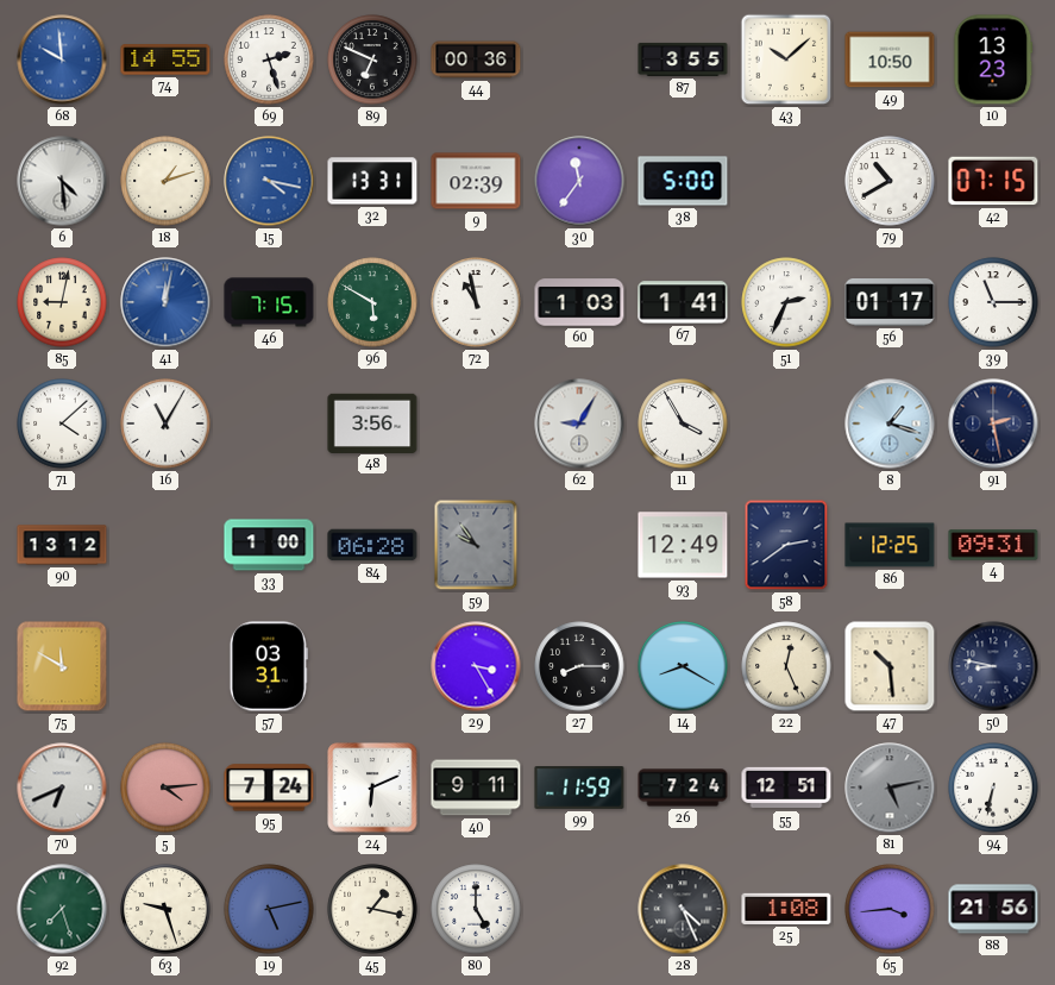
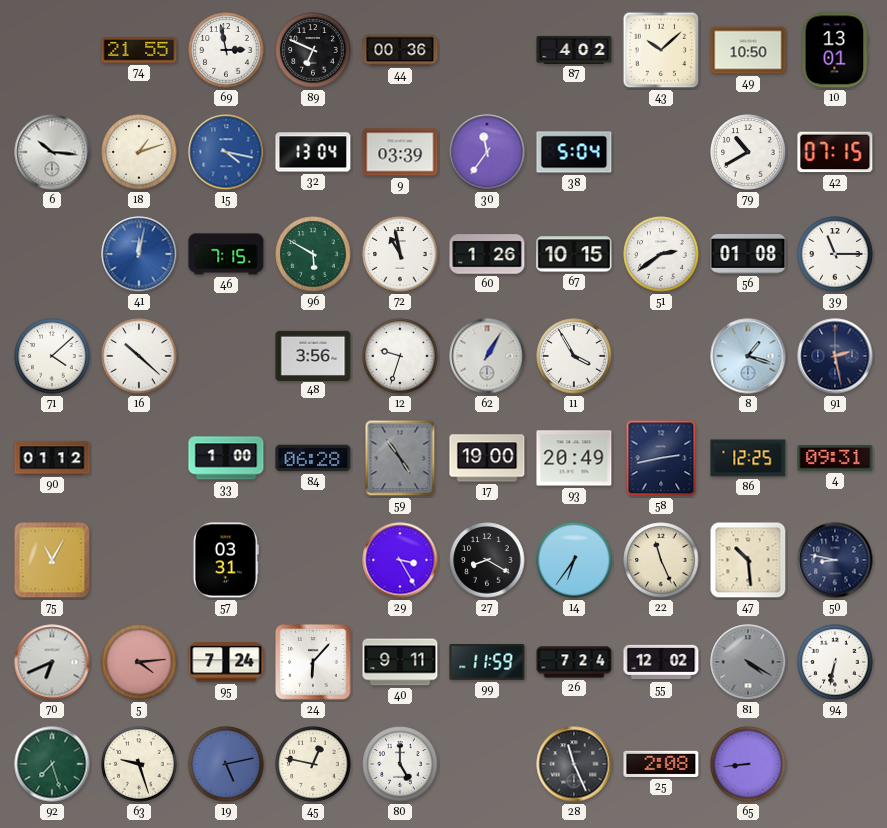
68: 9:59 -> none
74: 14:55 -> 21:55
69: 2:27 -> 2:58
87: 3:55 -> 4:02
10: 13:23 -> 13:01
6: 4:29 -> 10:16
32: 13:31 -> 13:04
9: 02:39 -> 03:39
38: 5:00 -> 5:04
85: 9:02 -> none
60: 1:03 -> 1:26
67: 1:41 -> 10:15
51: 2:34 -> 2:39
56: 01:17 -> 01:08
16: 11:05 -> 10:22
12: none -> 9:33
62: 9:05 -> 1:05
90: 13:12 -> 01:12
59: 9:54 -> 4:54
17: none -> 19:00
93: 12:49 -> 20:49
58: 2:39 -> 2:43
75: 11:50 -> 11:05
27: 8:15 -> 8:20
14: 8:20 -> 6:36
22: 12:26 -> 11:26
24: 6:11 -> 6:07
55: 12:51 -> 12:02
81: 5:13 -> 4:20
45: 1:17 -> 12:47
28: 4:26 -> 11:26
25: 1:08 -> 2:08
65: 3:44 -> 8:44
88: 21:56 -> none
